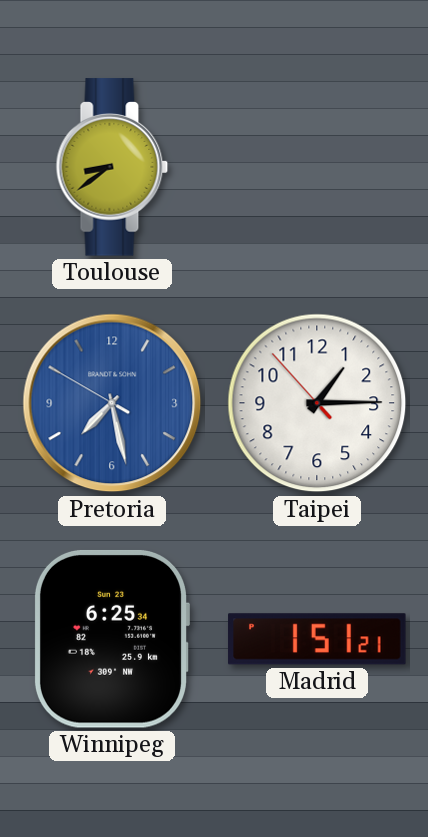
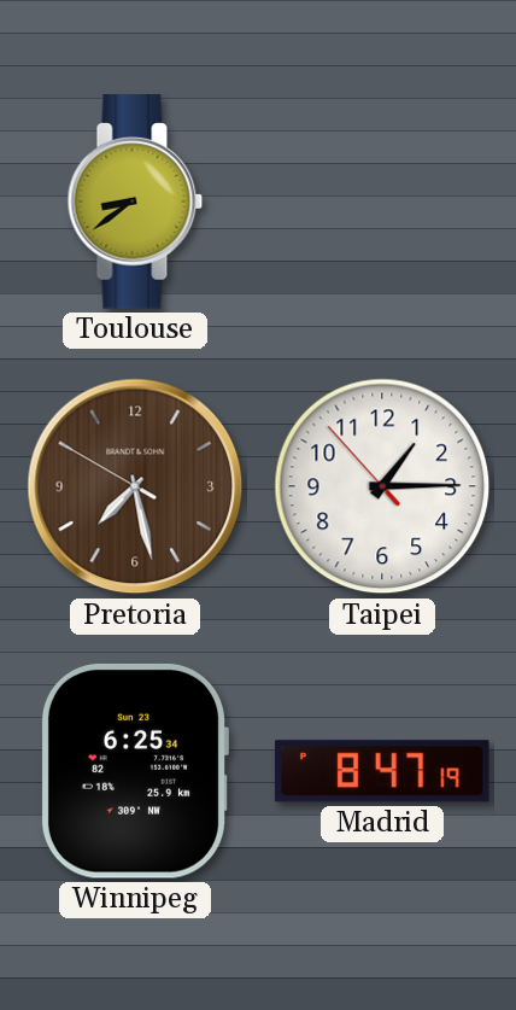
Pretoria dial: blue -> brown
Madrid: 1:51 -> 8:47
